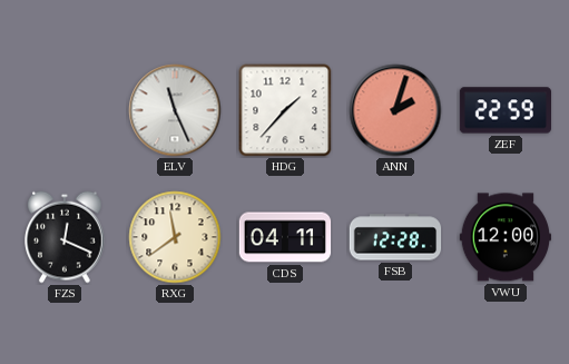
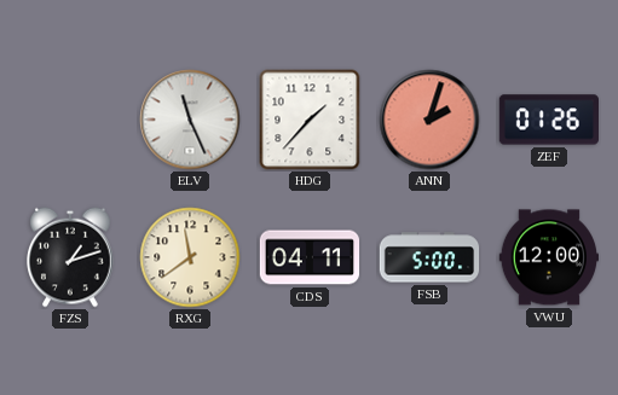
ZEF: 22:59 -> 01:26
FZS: 12:19 -> 1:12
FSB: 12:28 -> 5:00
